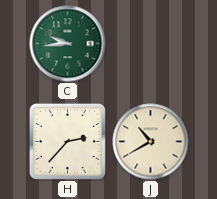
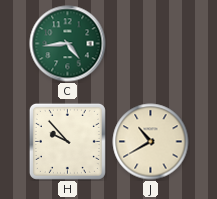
C: 9:44 -> 4:44
H: 2:37 -> 9:53
